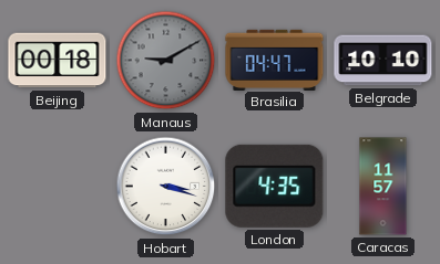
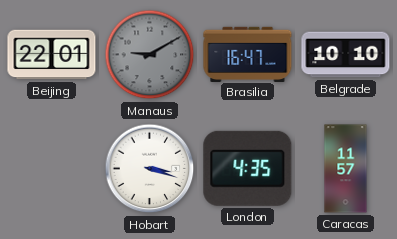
Beijing: 00:18 -> 22:01
Brasilia: 04:47 -> 16:47
